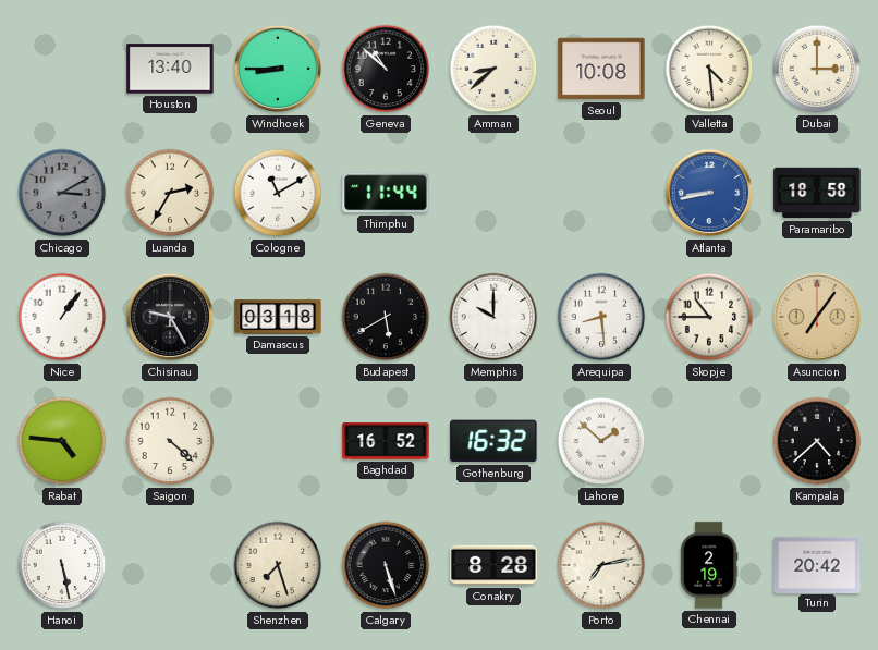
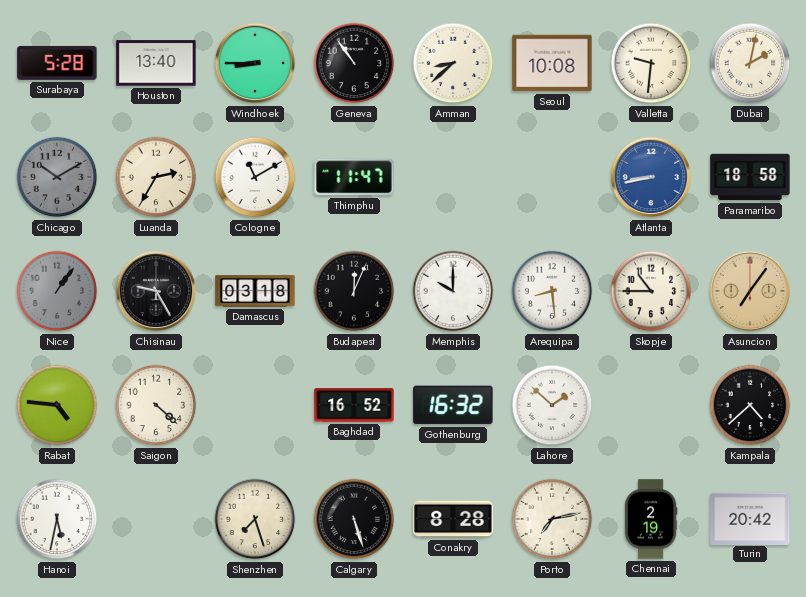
Surabaya: none -> 5:28
Geneva: 10:52 -> 10:54
Valletta: 4:29 -> 9:31
Dubai: 3:00 -> 2:02
Chicago: 3:10 -> 10:10
Thimphu: 11:44 -> 11:47
Nice dial: white -> grey
Budapest: 5:40 -> 12:04
Hanoi: 5:28 -> 5:32
